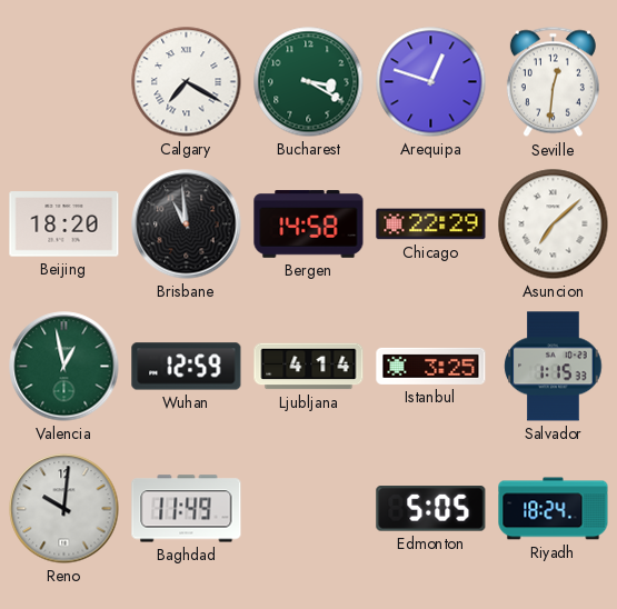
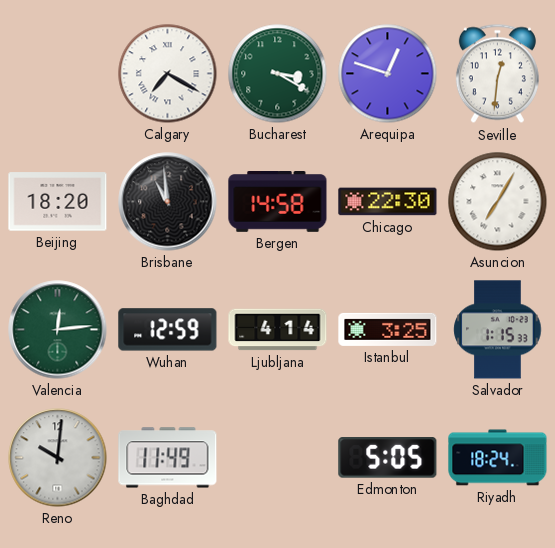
Chicago: 22:29 -> 22:30
Asuncion: 7:08 -> 7:05
Valencia: 12:58 -> 12:14
